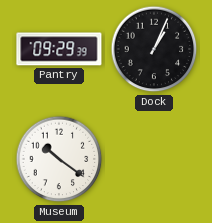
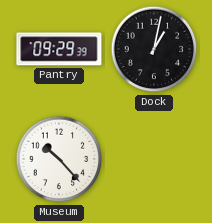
Dock: 1:04 -> 1:02
Museum: 10:21 -> 10:23
